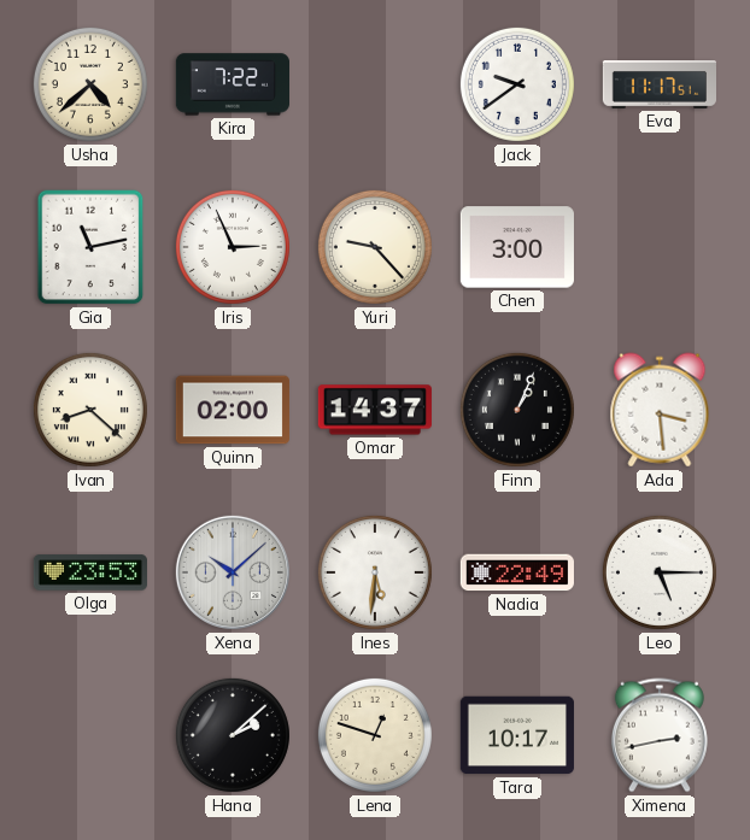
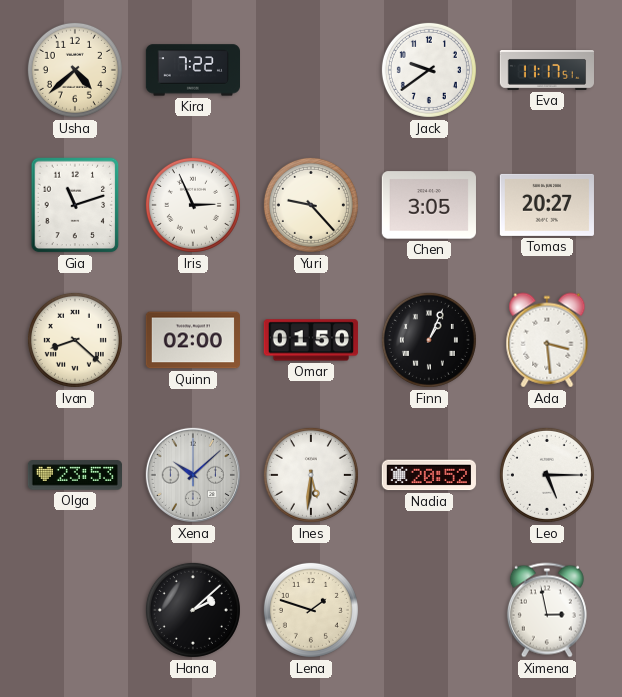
Gia: 11:13 -> 11:12
Chen: 3:00 -> 3:05
Tomas: none -> 20:27
Omar: 14:37 -> 01:50
Nadia: 22:49 -> 20:52
Lena: 12:48 -> 1:48
Tara: 10:17 -> none
Ximena: 2:43 -> 2:58
